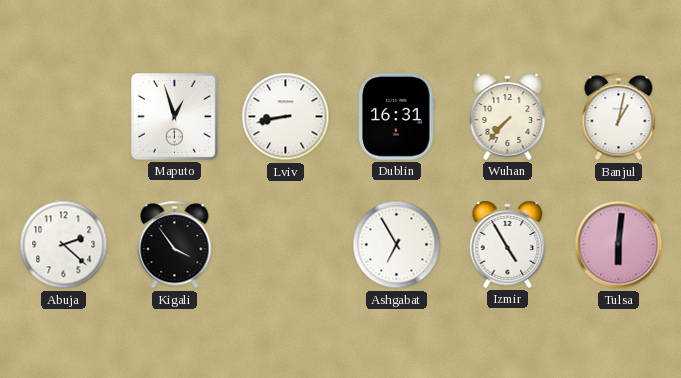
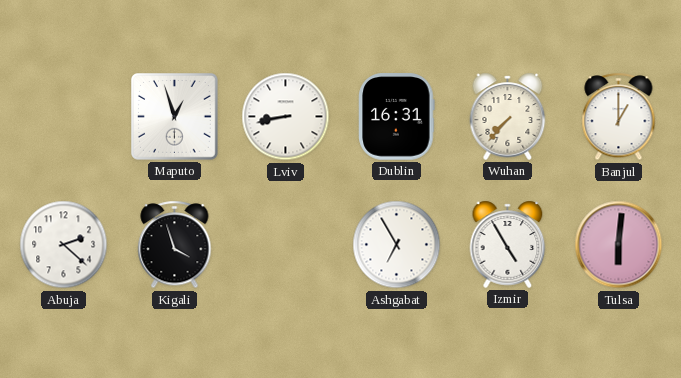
Banjul: 1:02 -> 1:00
Kigali: 3:54 -> 3:57
